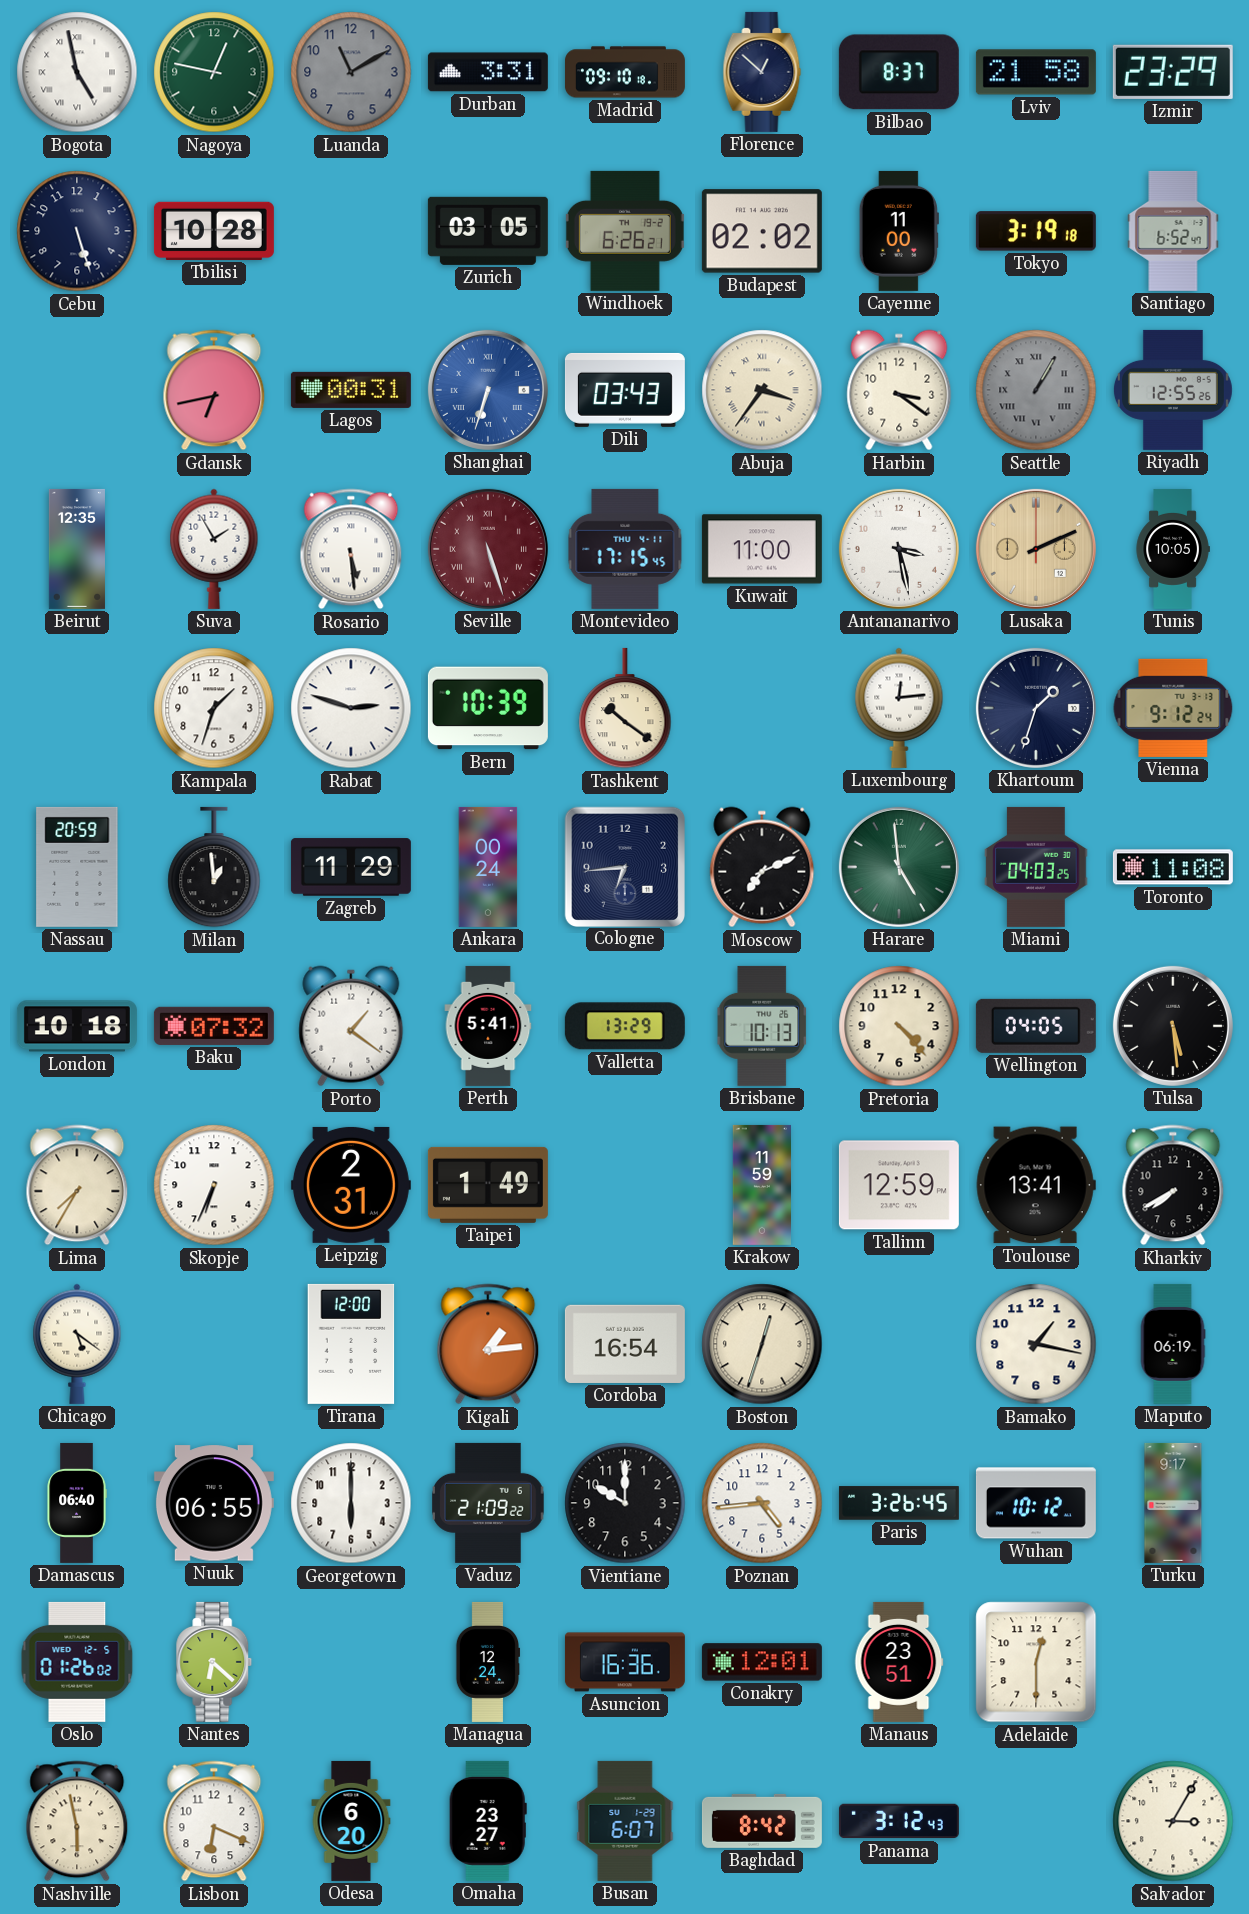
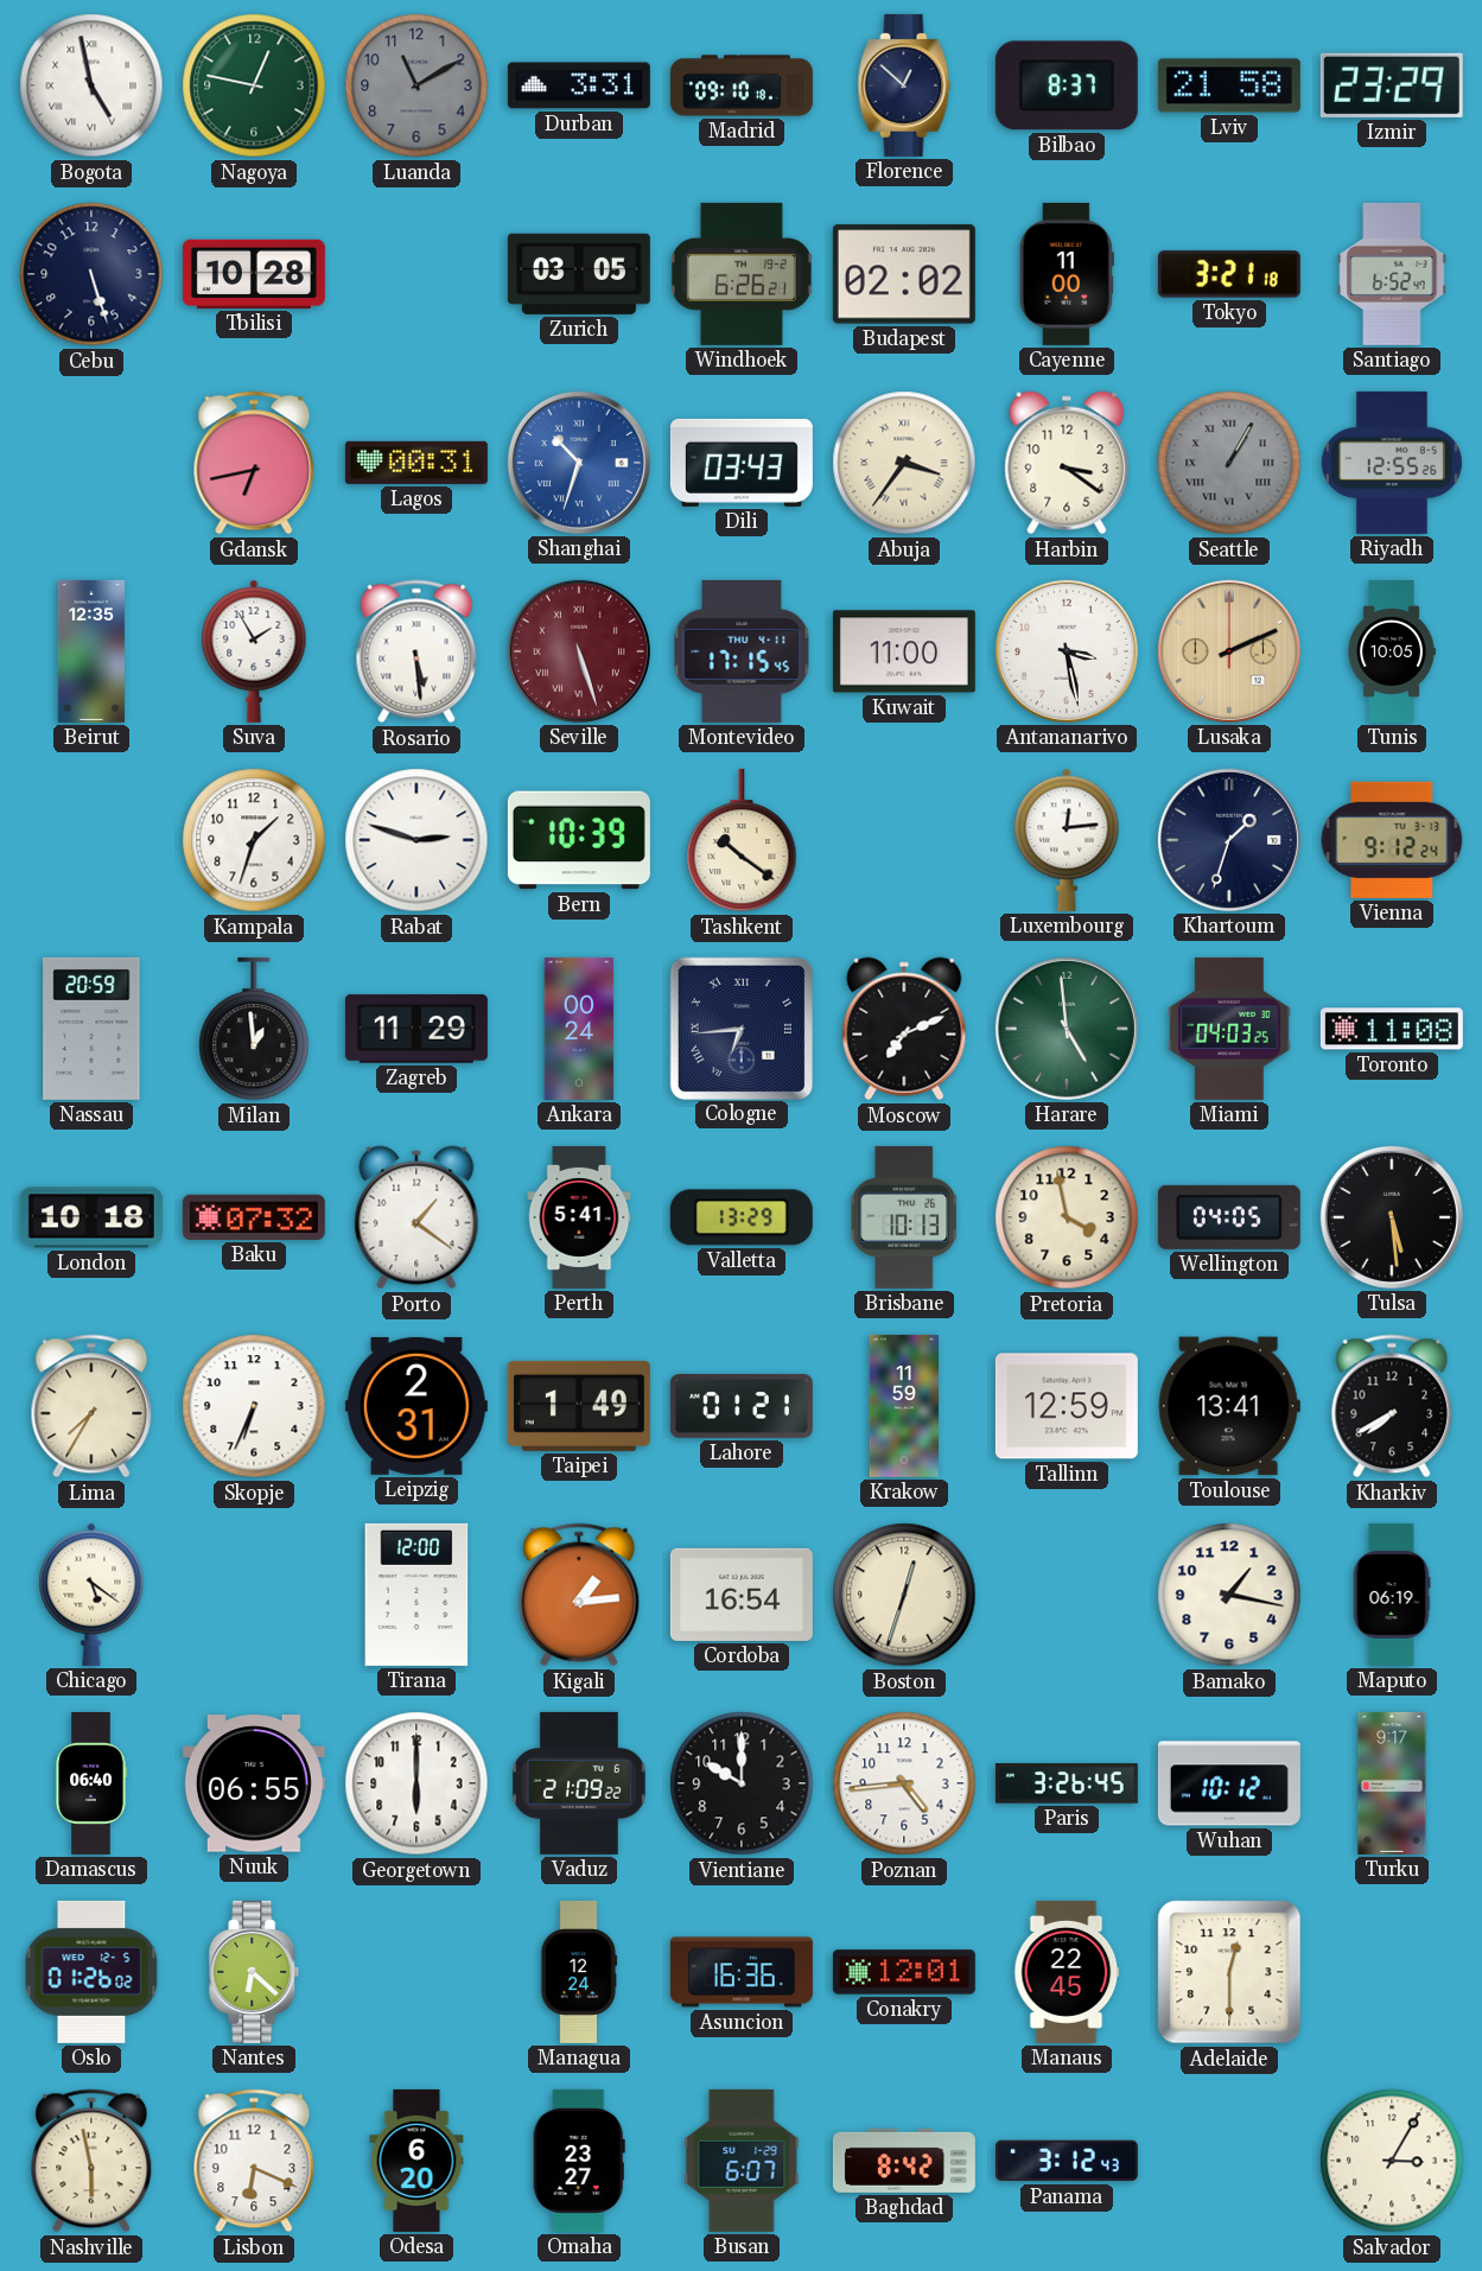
Tokyo: 3:19 -> 3:21
Shanghai: 6:33 -> 10:33
Cologne numerals: Arabic -> Roman
Pretoria: 4:23 -> 3:58
Lahore: none -> 01:21
Manaus: 23:51 -> 22:45
